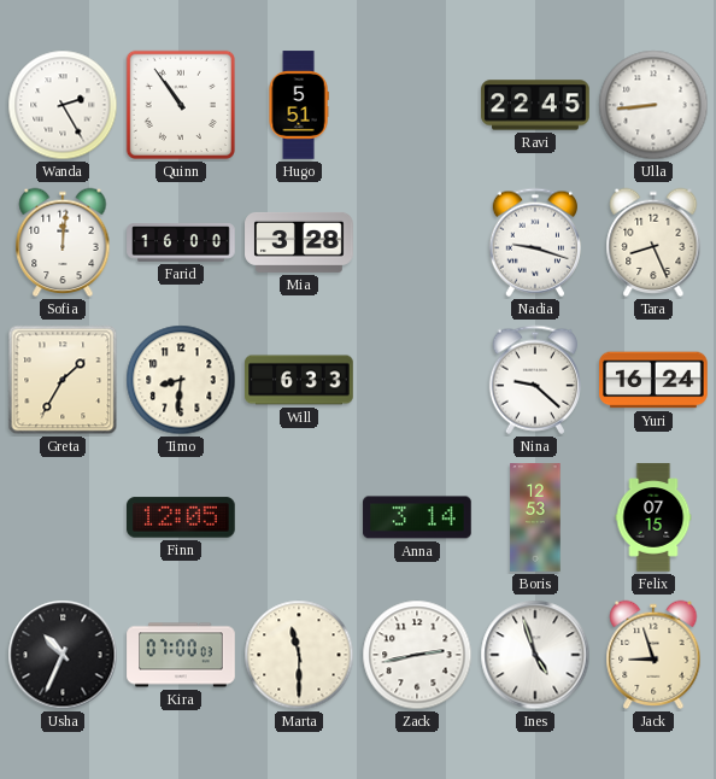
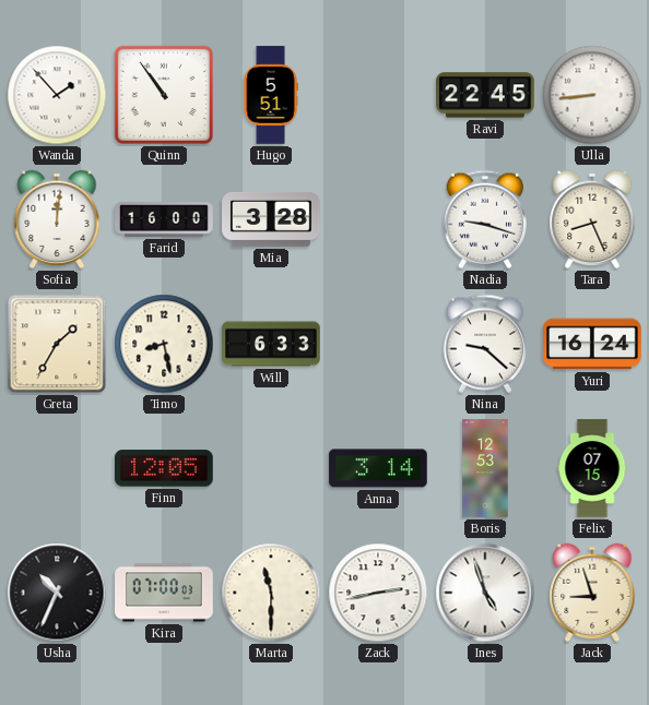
Wanda: 2:25 -> 1:53
Timo: 8:31 -> 8:28
